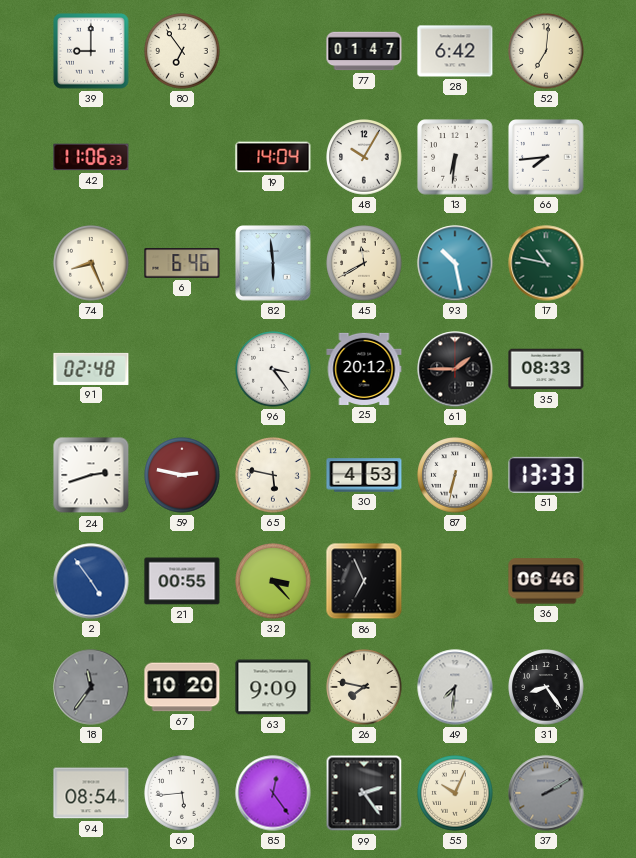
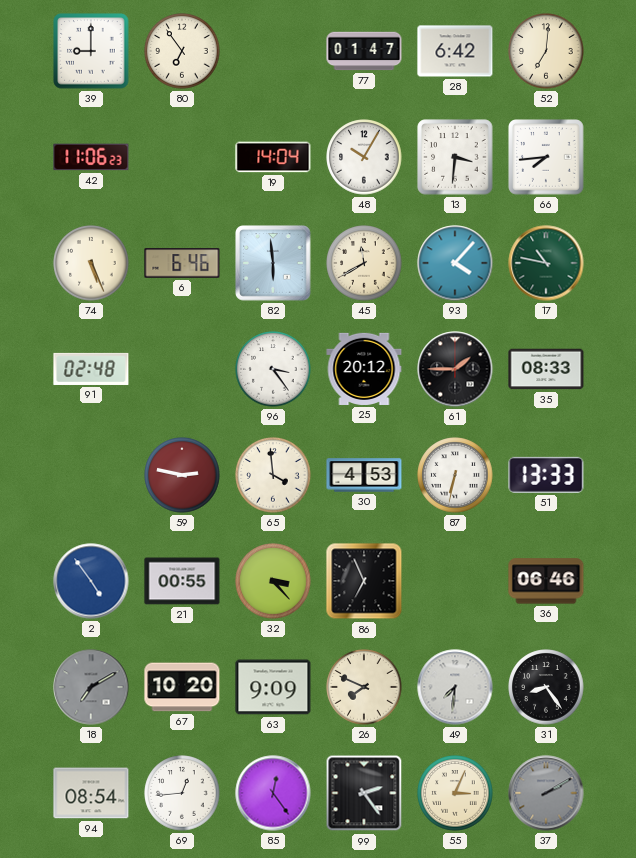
13: 6:31 -> 3:31
74: 8:26 -> 5:26
93: 10:28 -> 4:07
24: 2:42 -> none
65: 5:47 -> 3:59
18: 11:36 -> 7:10
26: 7:47 -> 7:49
69: 5:44 -> 12:44
55: 10:04 -> 3:04
